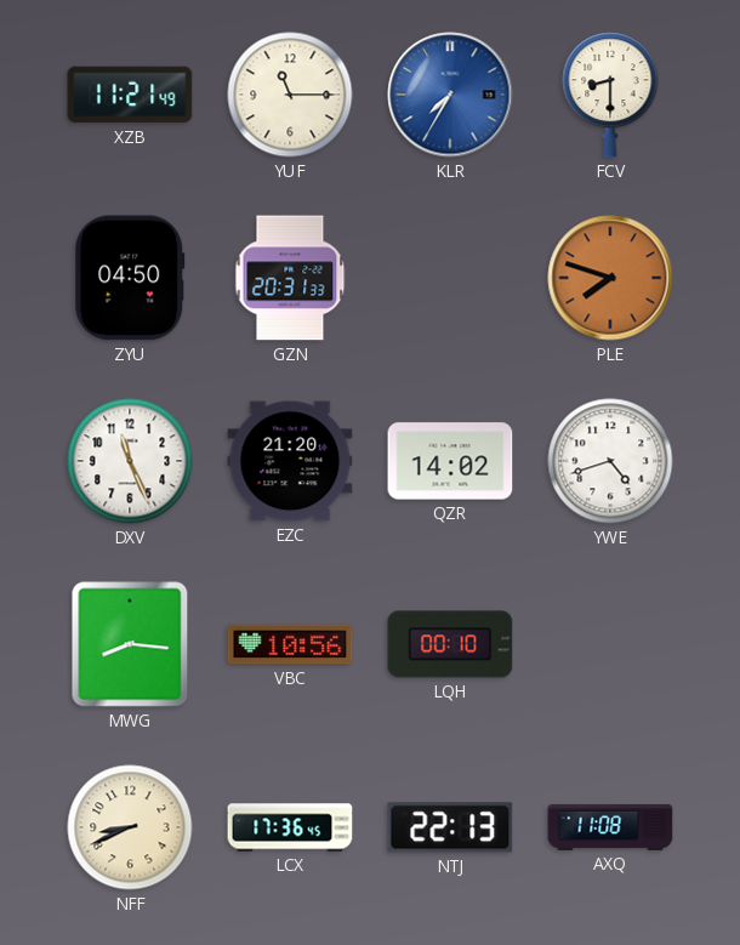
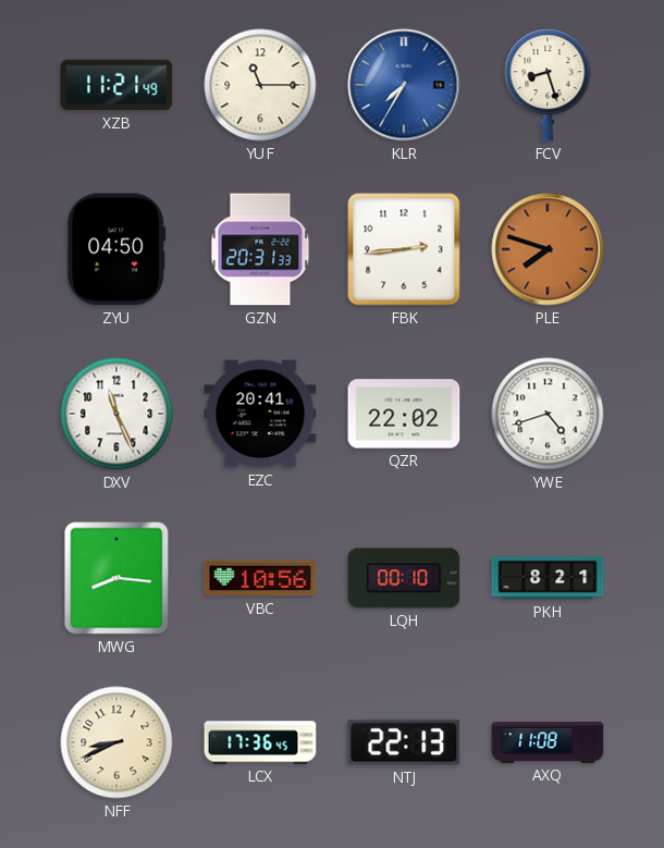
FCV: 8:30 -> 8:27
FBK: none -> 2:44
EZC: 21:20 -> 20:41
QZR: 14:02 -> 22:02
PKH: none -> 8:21
